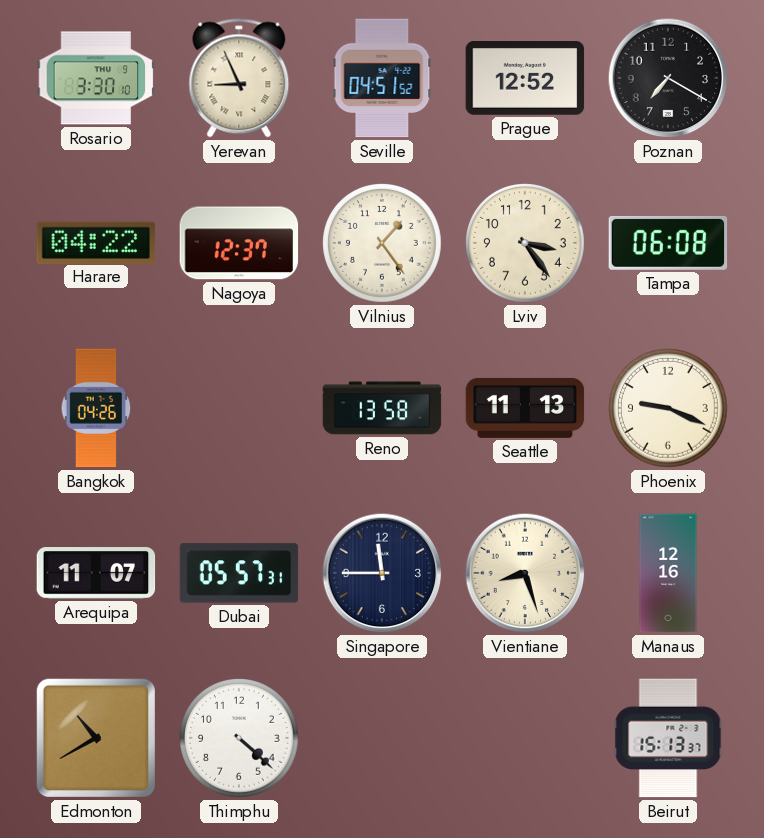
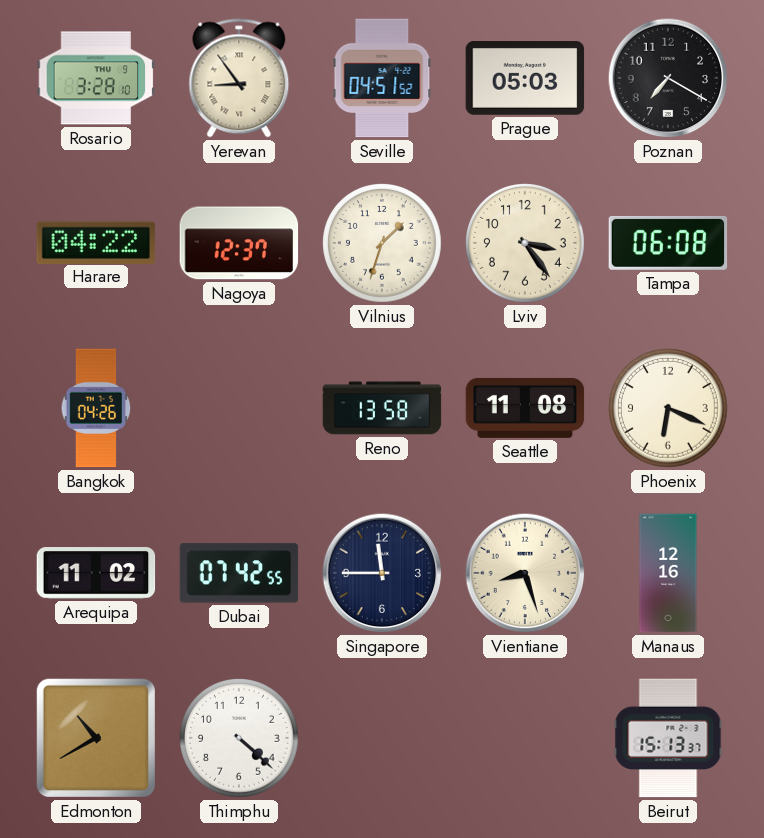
Rosario: 3:30 -> 3:28
Yerevan: 8:56 -> 8:54
Prague: 12:52 -> 05:03
Vilnius: 1:24 -> 1:33
Seattle: 11:13 -> 11:08
Phoenix: 9:19 -> 6:19
Arequipa: 11:07 -> 11:02
Dubai: 05:57 -> 07:42
